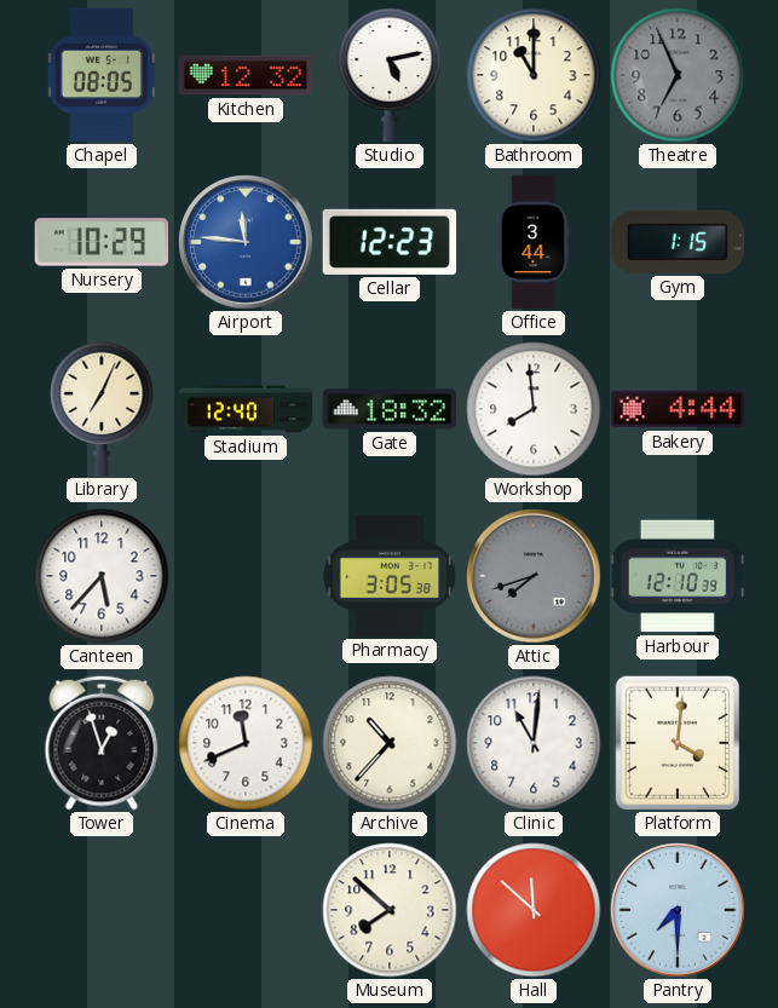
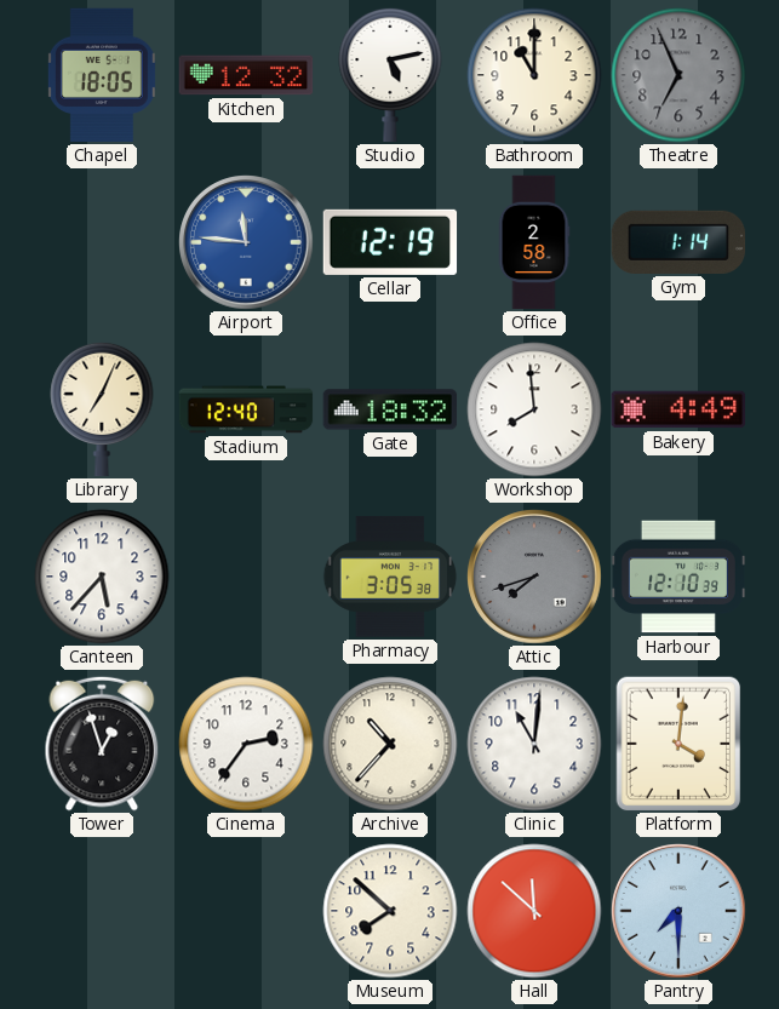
Chapel: 08:05 -> 18:05
Nursery: 10:29 -> none
Cellar: 12:23 -> 12:19
Office: 3:44 -> 2:58
Gym: 1:15 -> 1:14
Bakery: 4:44 -> 4:49
Cinema: 11:41 -> 2:36
